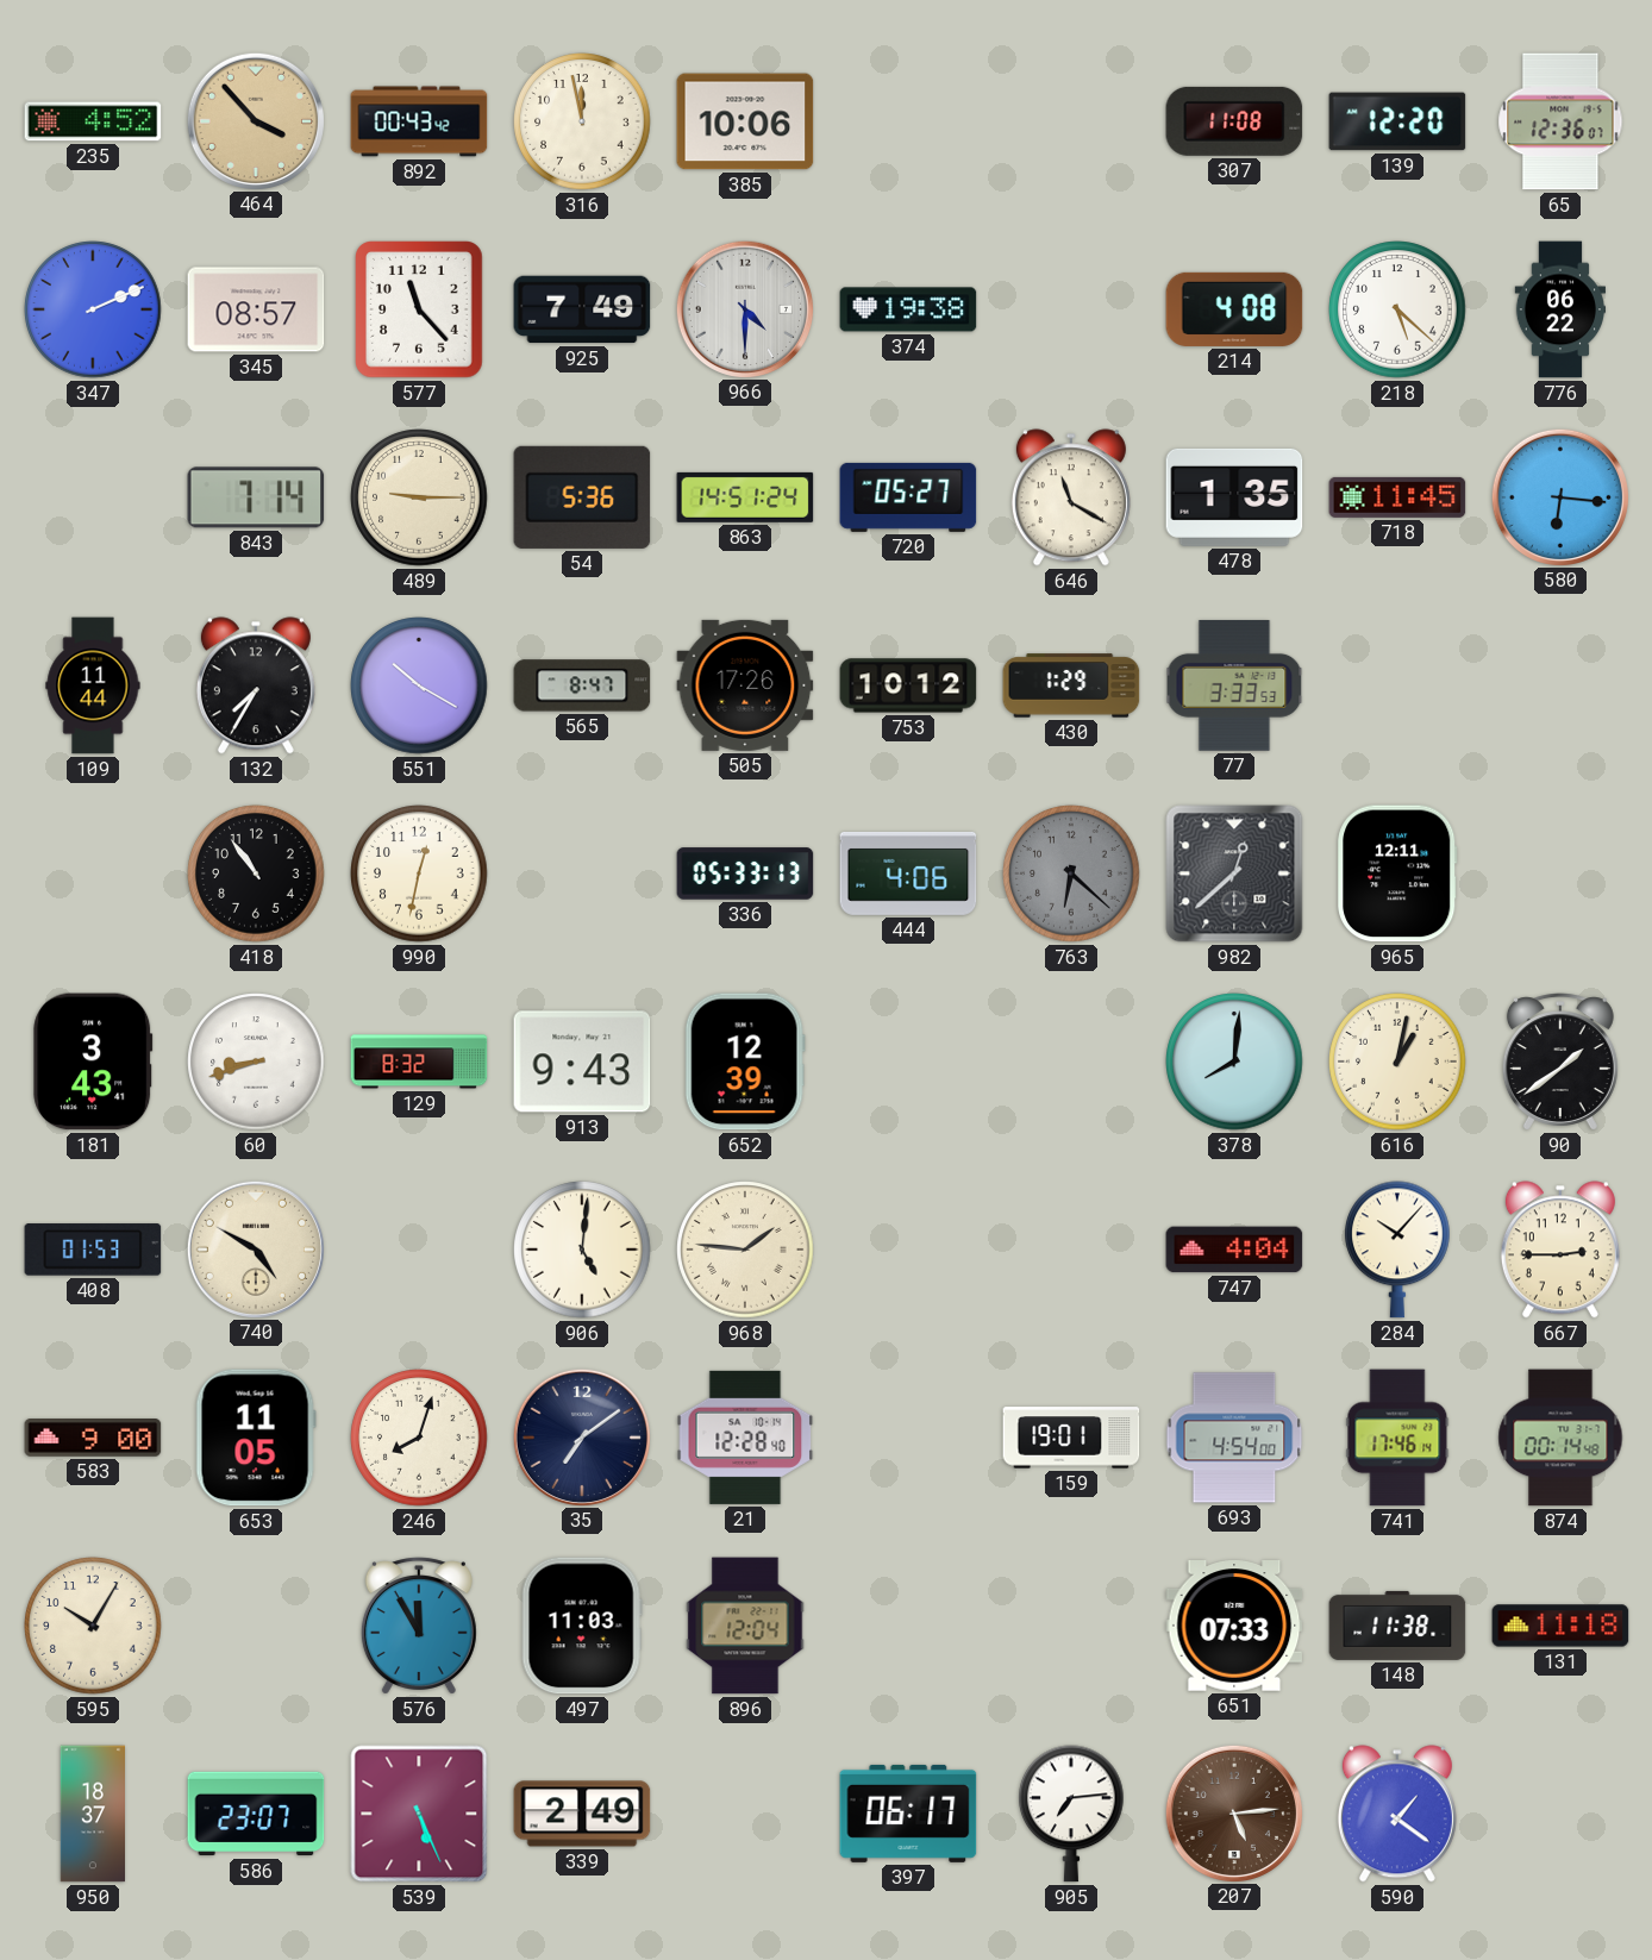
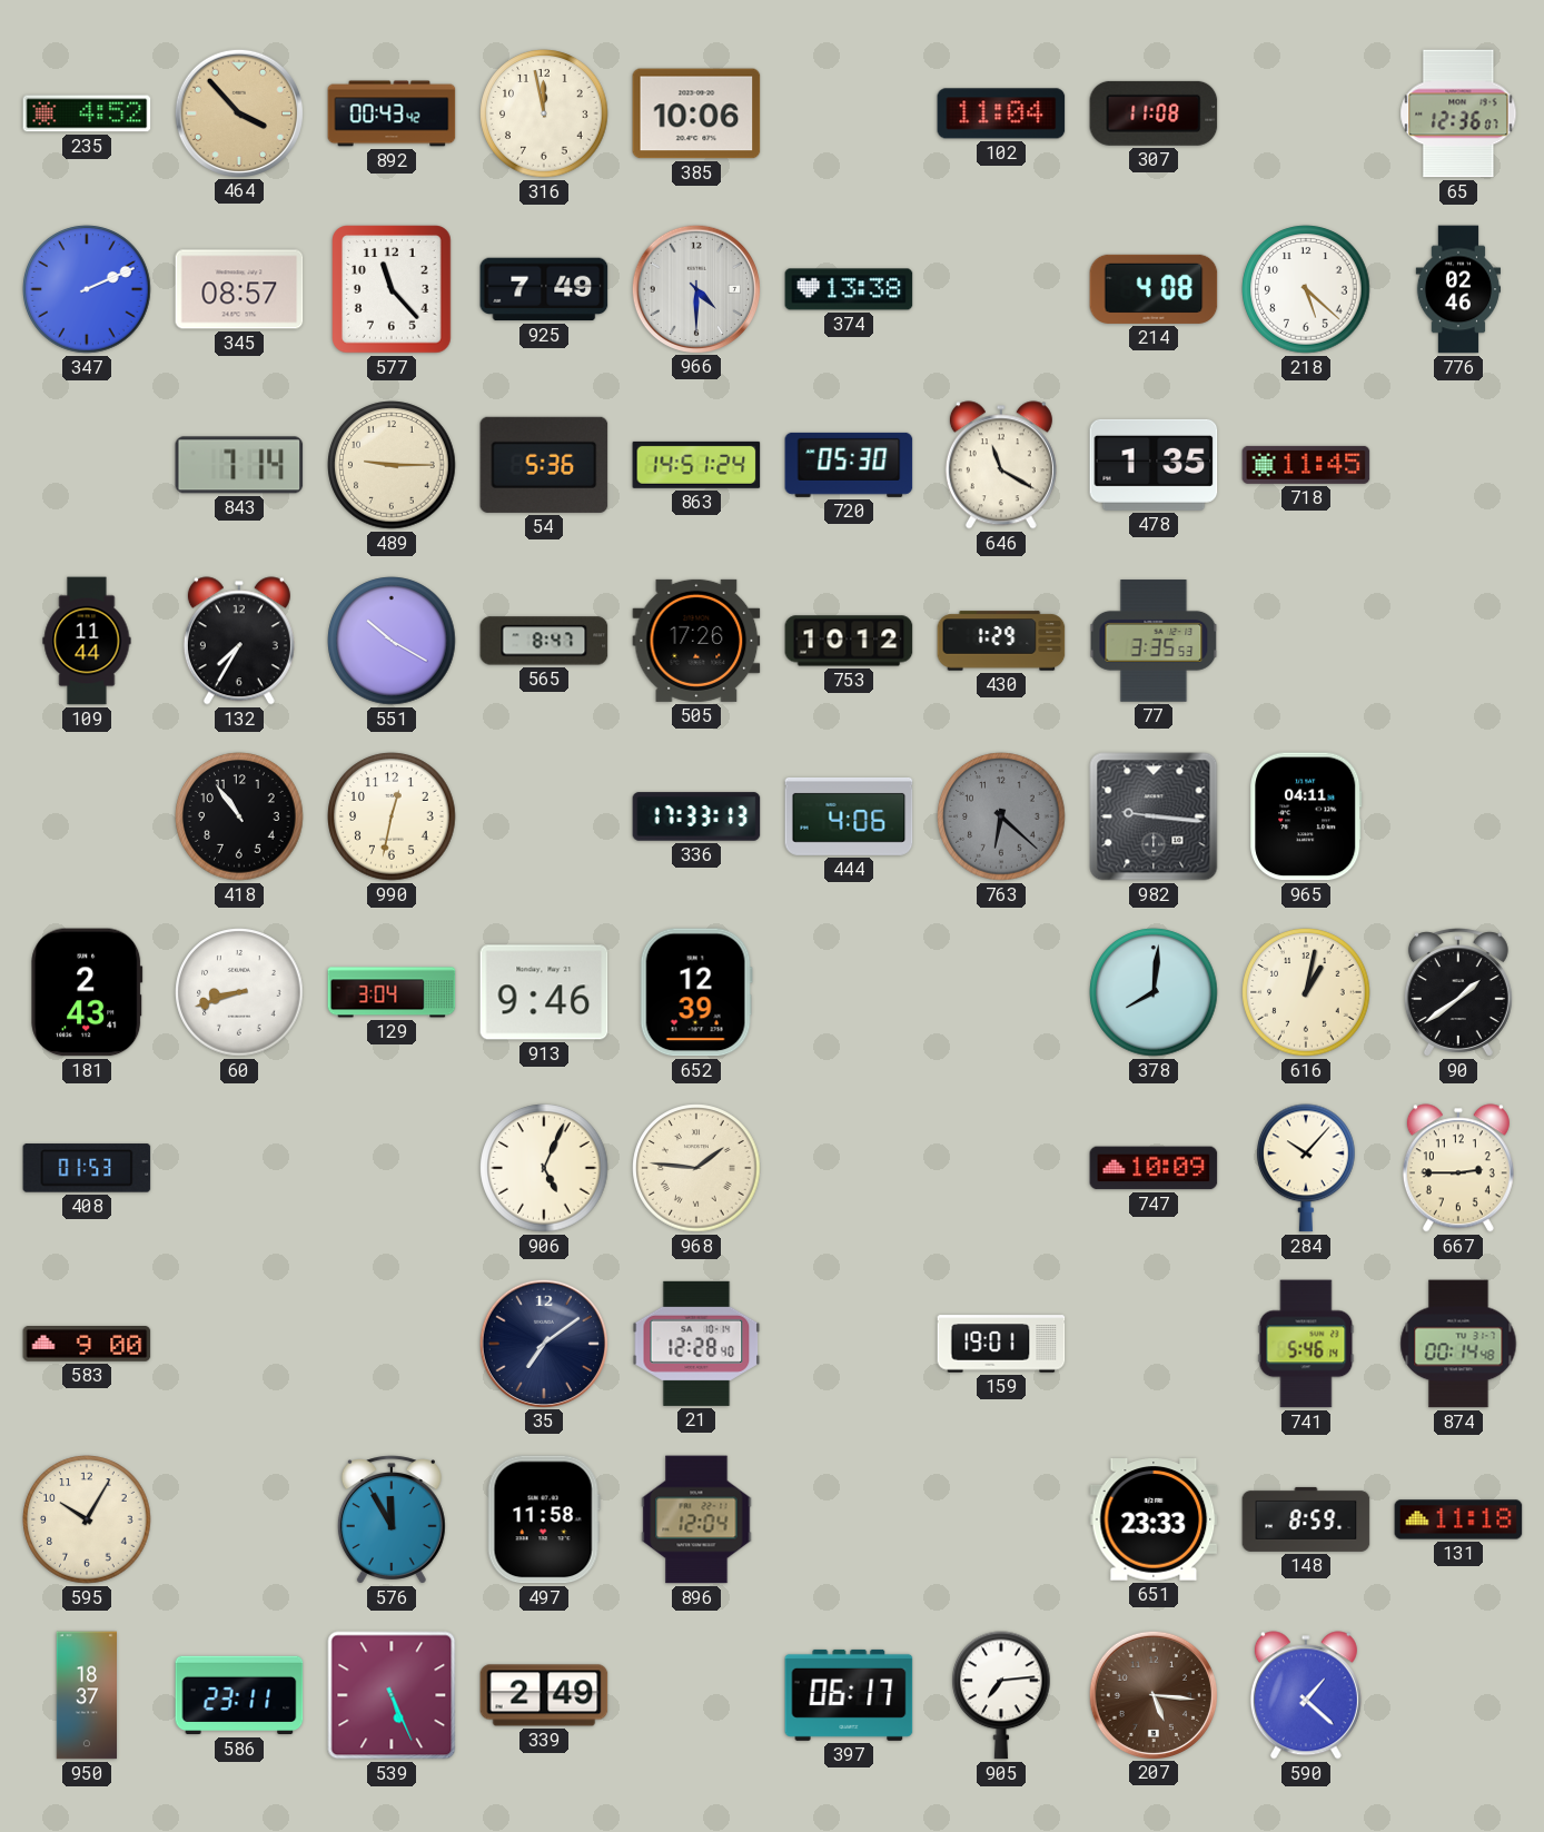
102: none -> 11:04
139: 12:20 -> none
374: 19:38 -> 13:38
776: 06:22 -> 02:46
720: 05:27 -> 05:30
580: 6:16 -> none
77: 3:33 -> 3:35
336: 05:33 -> 17:33
982: 12:38 -> 9:16
965: 12:11 -> 04:11
181: 3:43 -> 2:43
129: 8:32 -> 3:04
913: 9:43 -> 9:46
740: 4:50 -> none
906: 5:01 -> 5:04
747: 4:04 -> 10:09
653: 11:05 -> none
246: 8:03 -> none
693: 4:54 -> none
741: 17:46 -> 5:46
497: 11:03 -> 11:58
651: 07:33 -> 23:33
148: 11:38 -> 8:59
586: 23:07 -> 23:11
207: 5:14 -> 5:16
590: 1:21 -> 1:22
